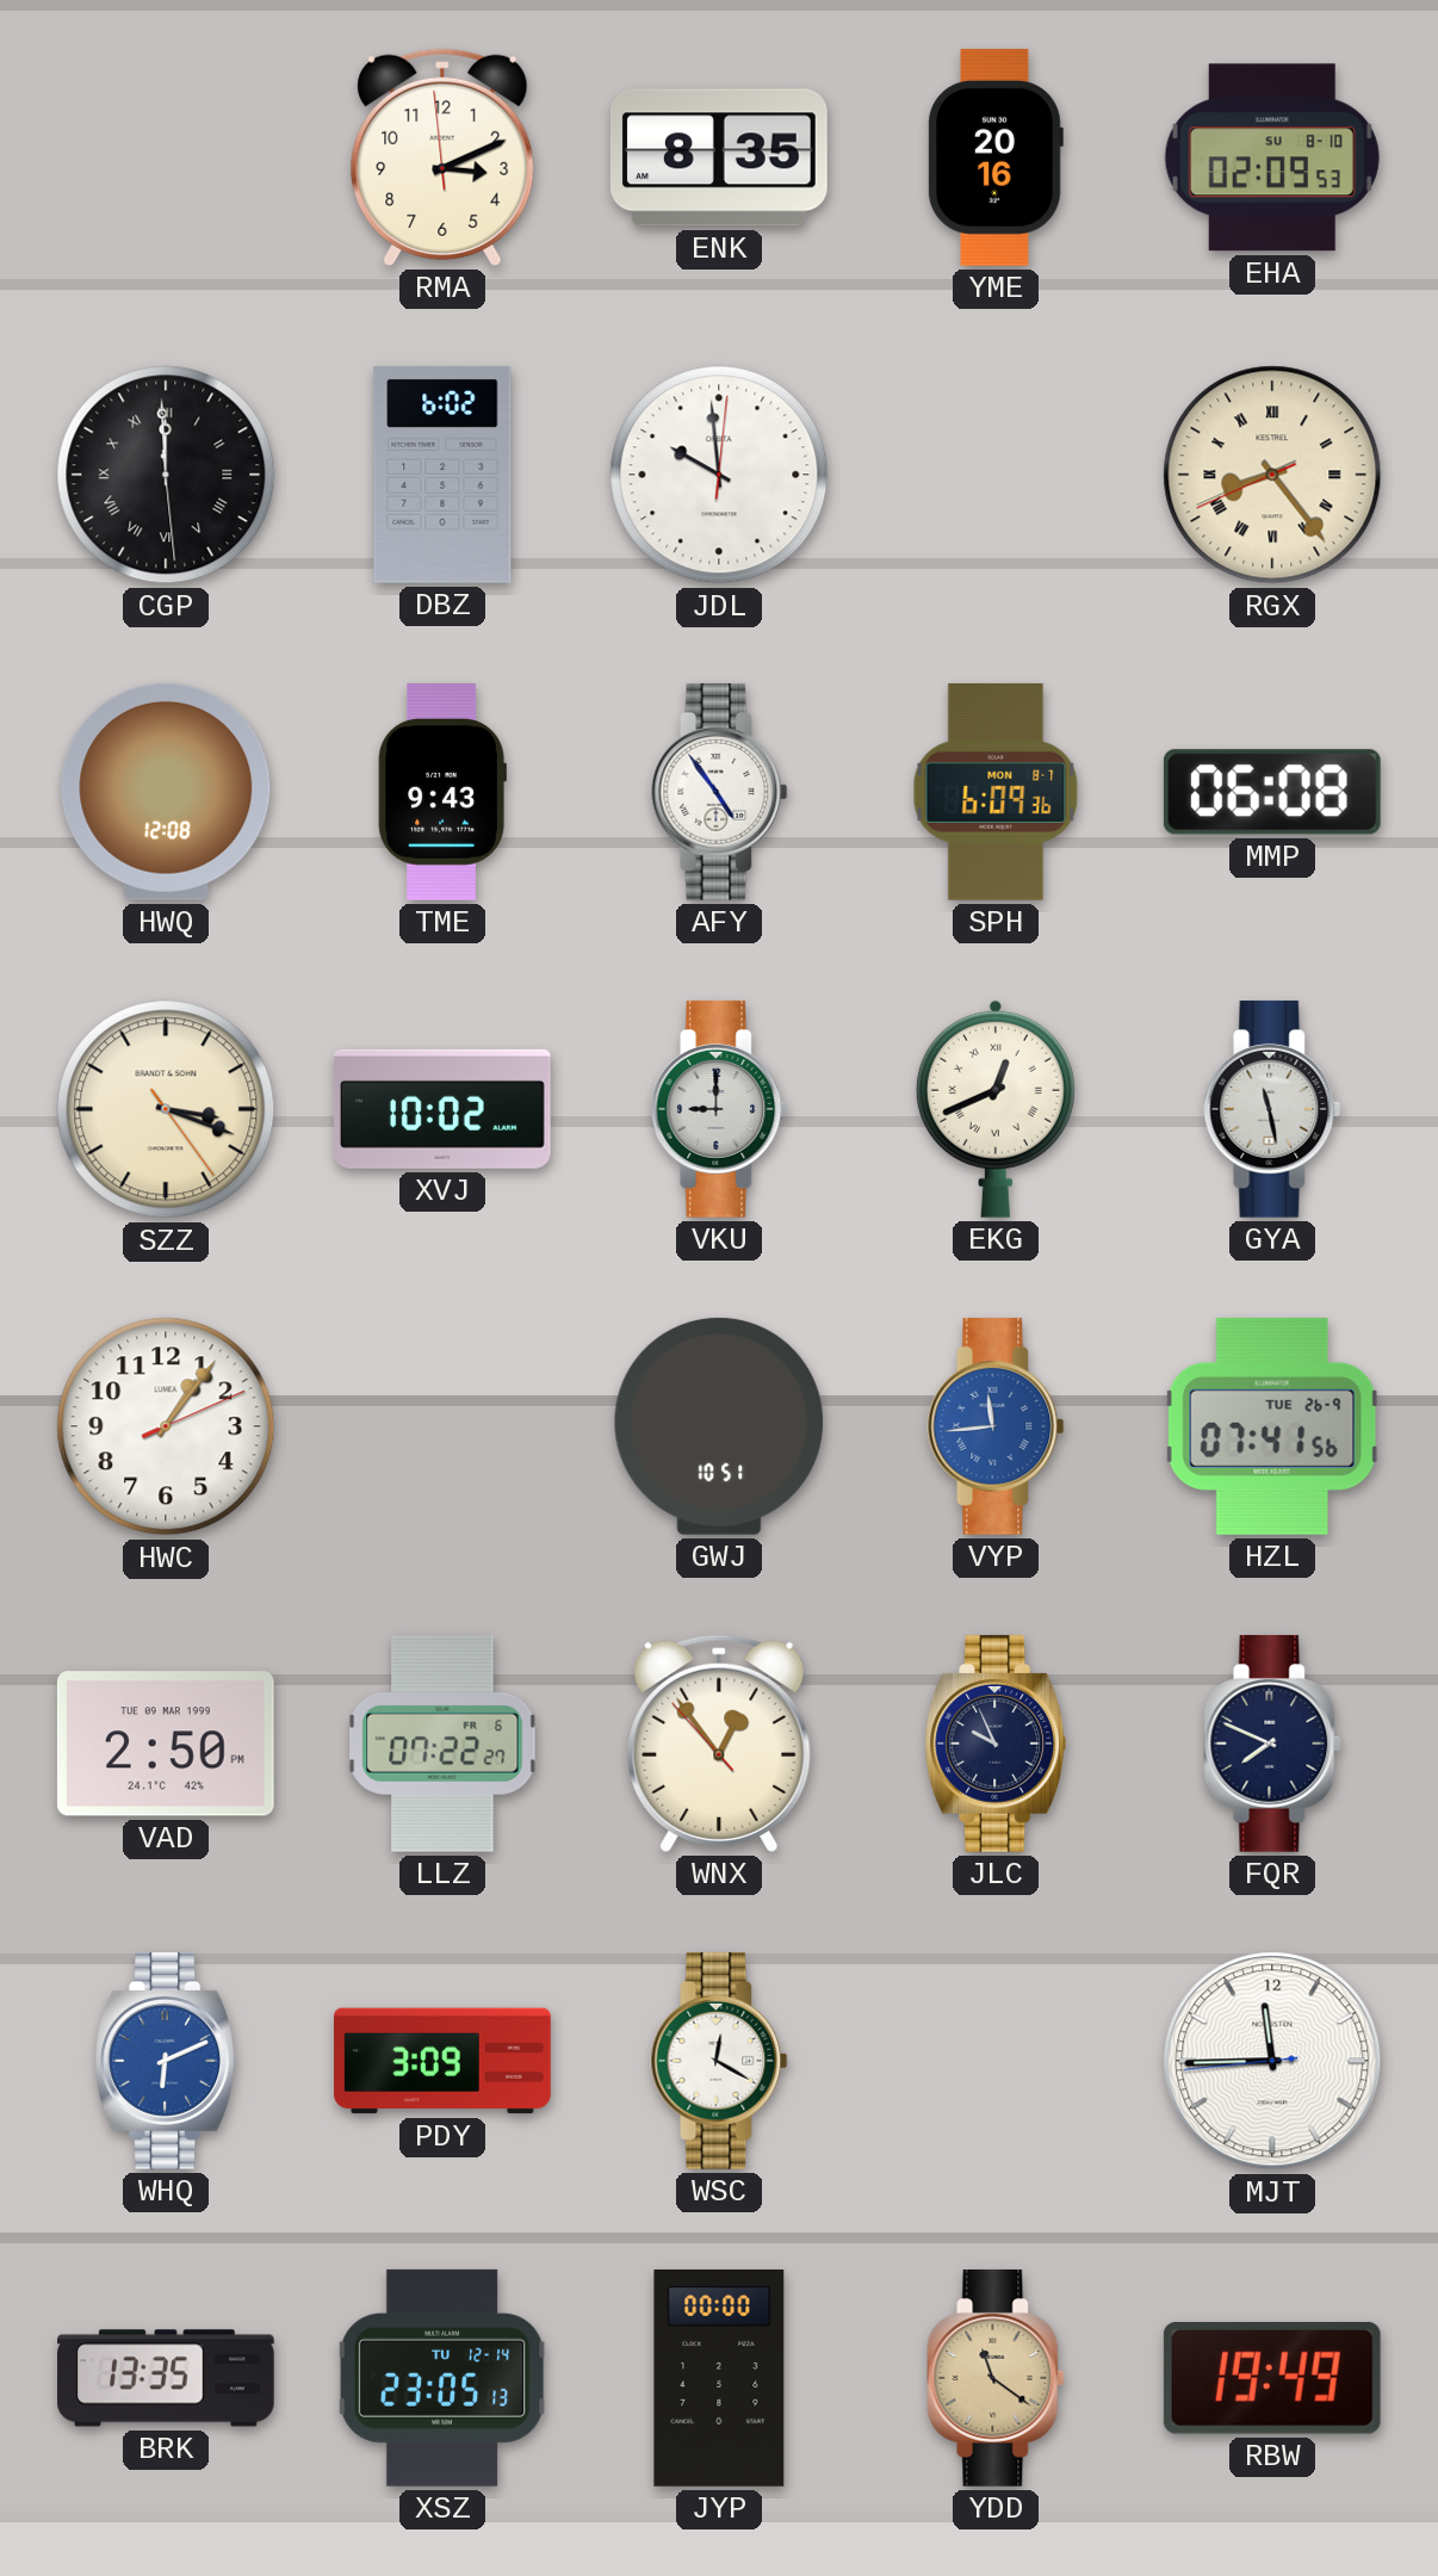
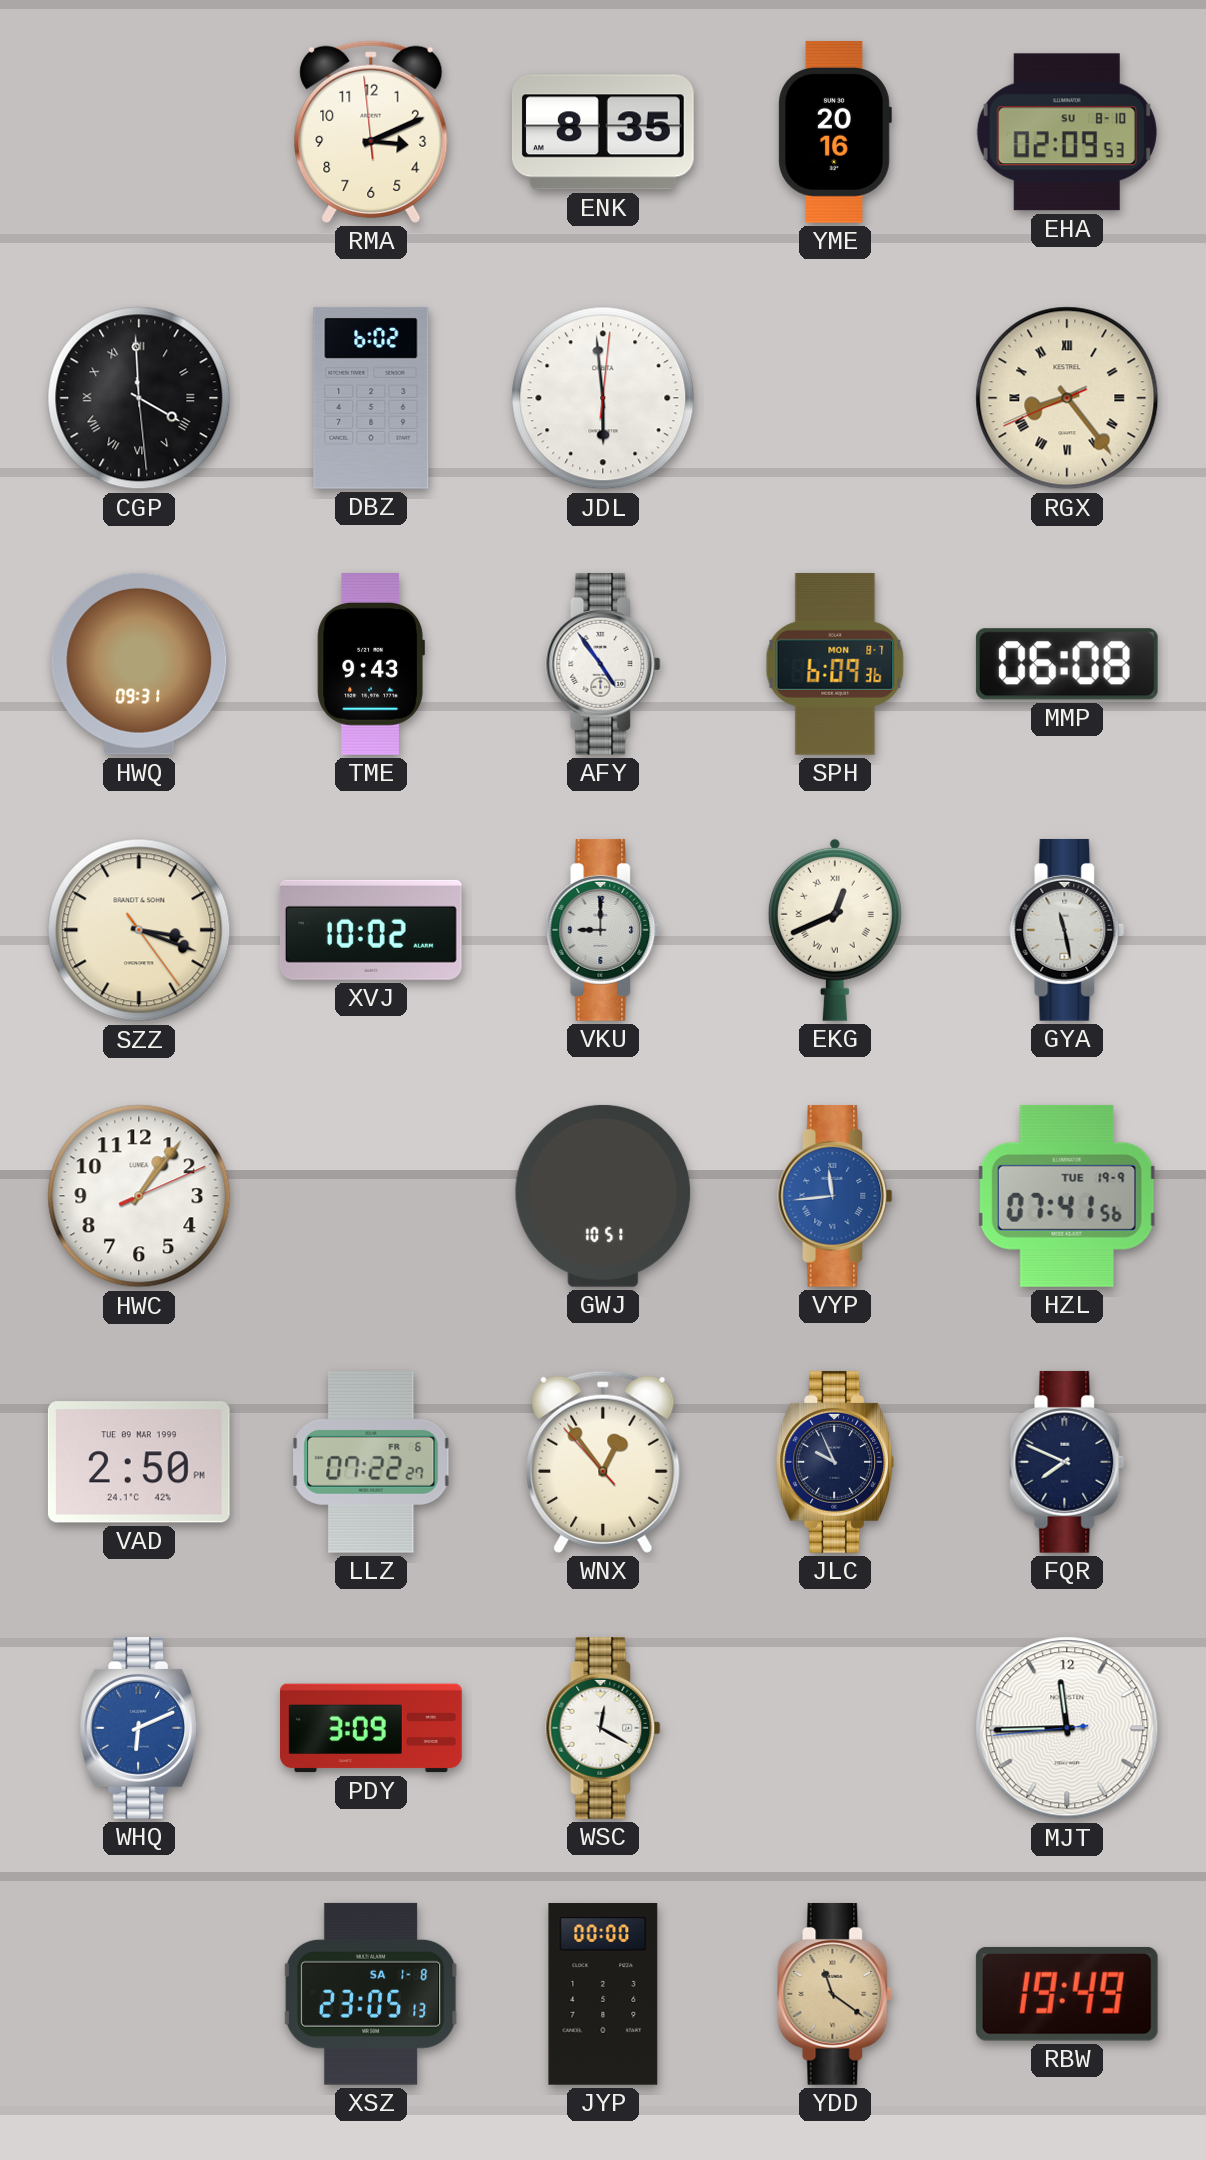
CGP: 11:59 -> 3:59
JDL: 9:59 -> 5:59
HWQ: 12:08 -> 09:31
HZL date: TUE 26-9 -> TUE 19-9
BRK: 13:35 -> none
XSZ date: TU 12-14 -> SA 1-8
